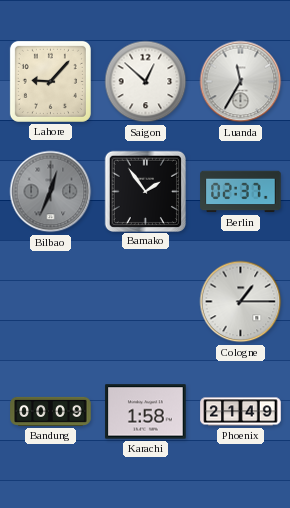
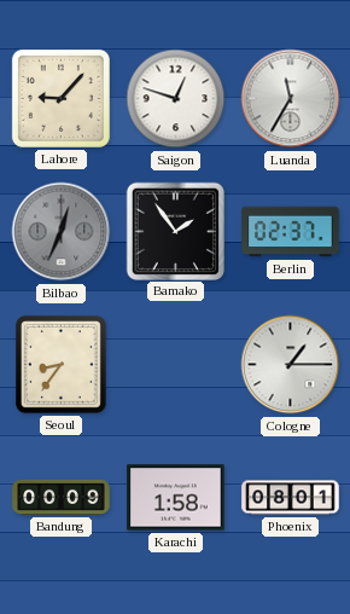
Saigon: 12:52 -> 12:48
Seoul: none -> 8:36
Phoenix: 21:49 -> 08:01
